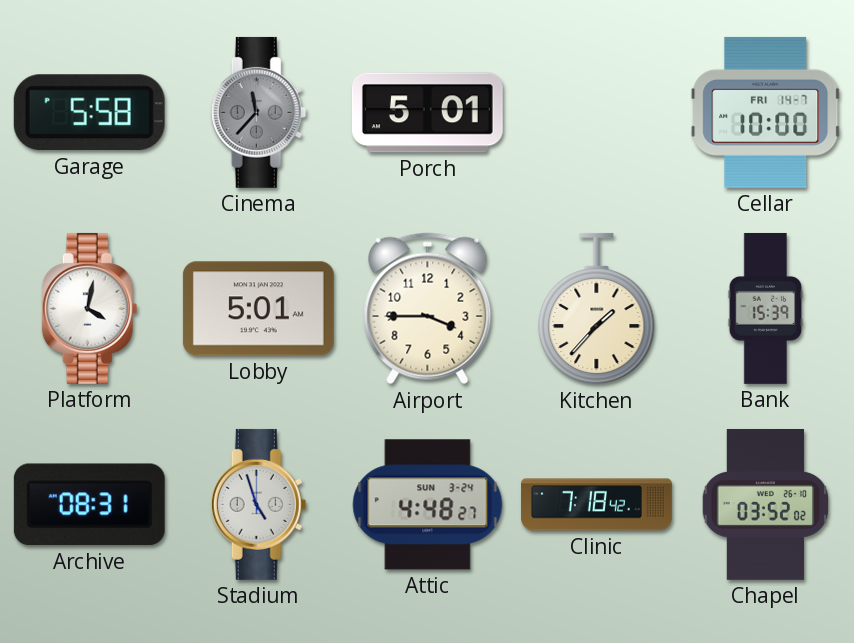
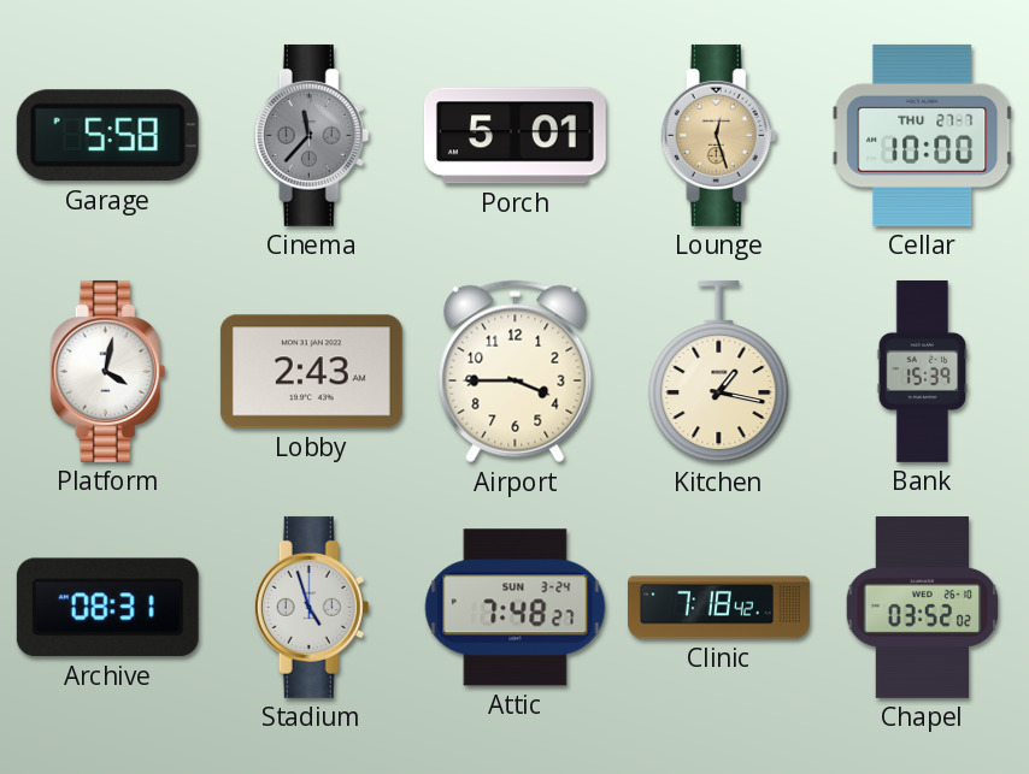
Lounge: none -> 12:27
Cellar date: FRI 14-7 -> THU 27-7
Lobby: 5:01 -> 2:43
Kitchen: 1:37 -> 1:17
Attic: 4:48 -> 7:48
